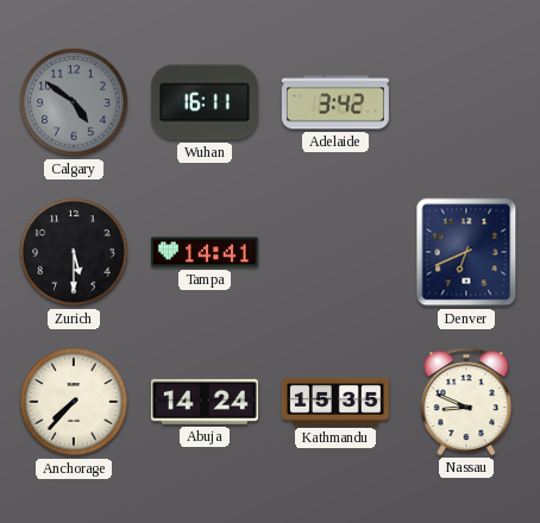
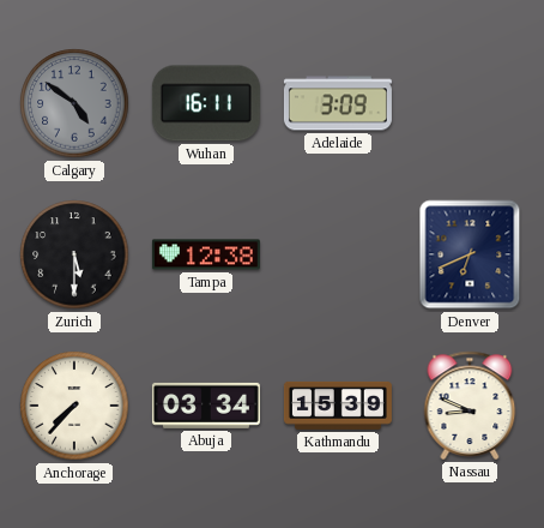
Adelaide: 3:42 -> 3:09
Tampa: 14:41 -> 12:38
Abuja: 14:24 -> 03:34
Kathmandu: 15:35 -> 15:39
